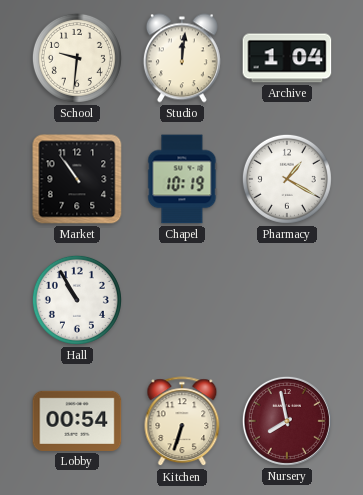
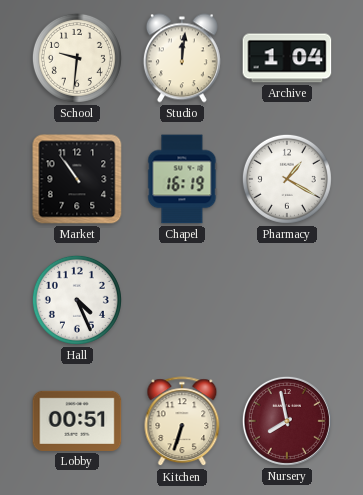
Chapel: 10:19 -> 16:19
Hall: 10:55 -> 4:26
Lobby: 00:54 -> 00:51
